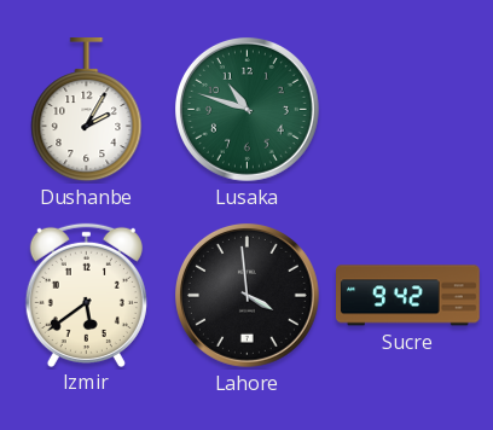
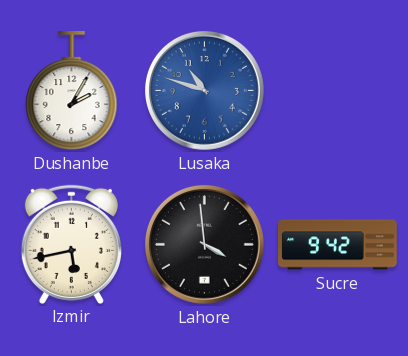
Lusaka dial: green -> blue
Izmir: 5:39 -> 5:43
